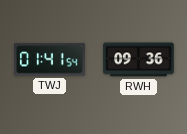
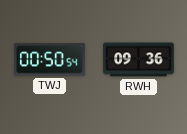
TWJ: 01:41 -> 00:50
